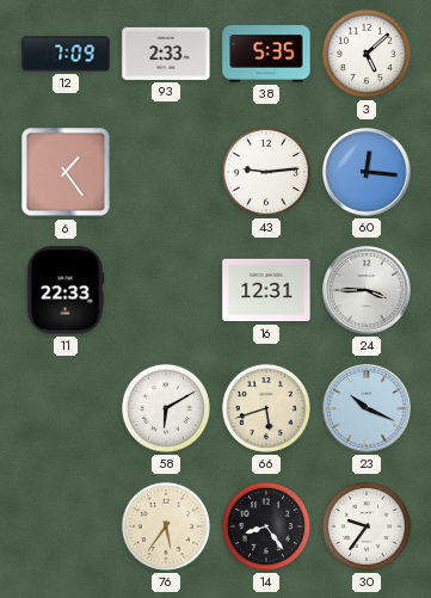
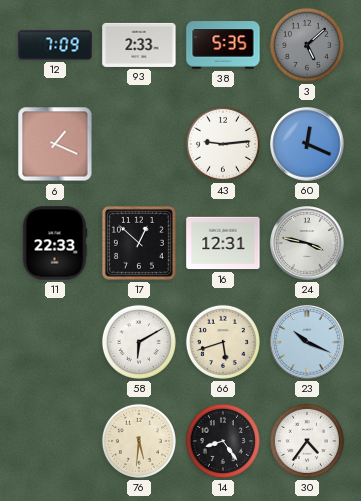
3 dial: white -> grey
6: 1:24 -> 1:19
60: 12:16 -> 12:19
17: none -> 12:52
24: 3:45 -> 3:47
76: 5:36 -> 5:31
30: 9:36 -> 4:36
